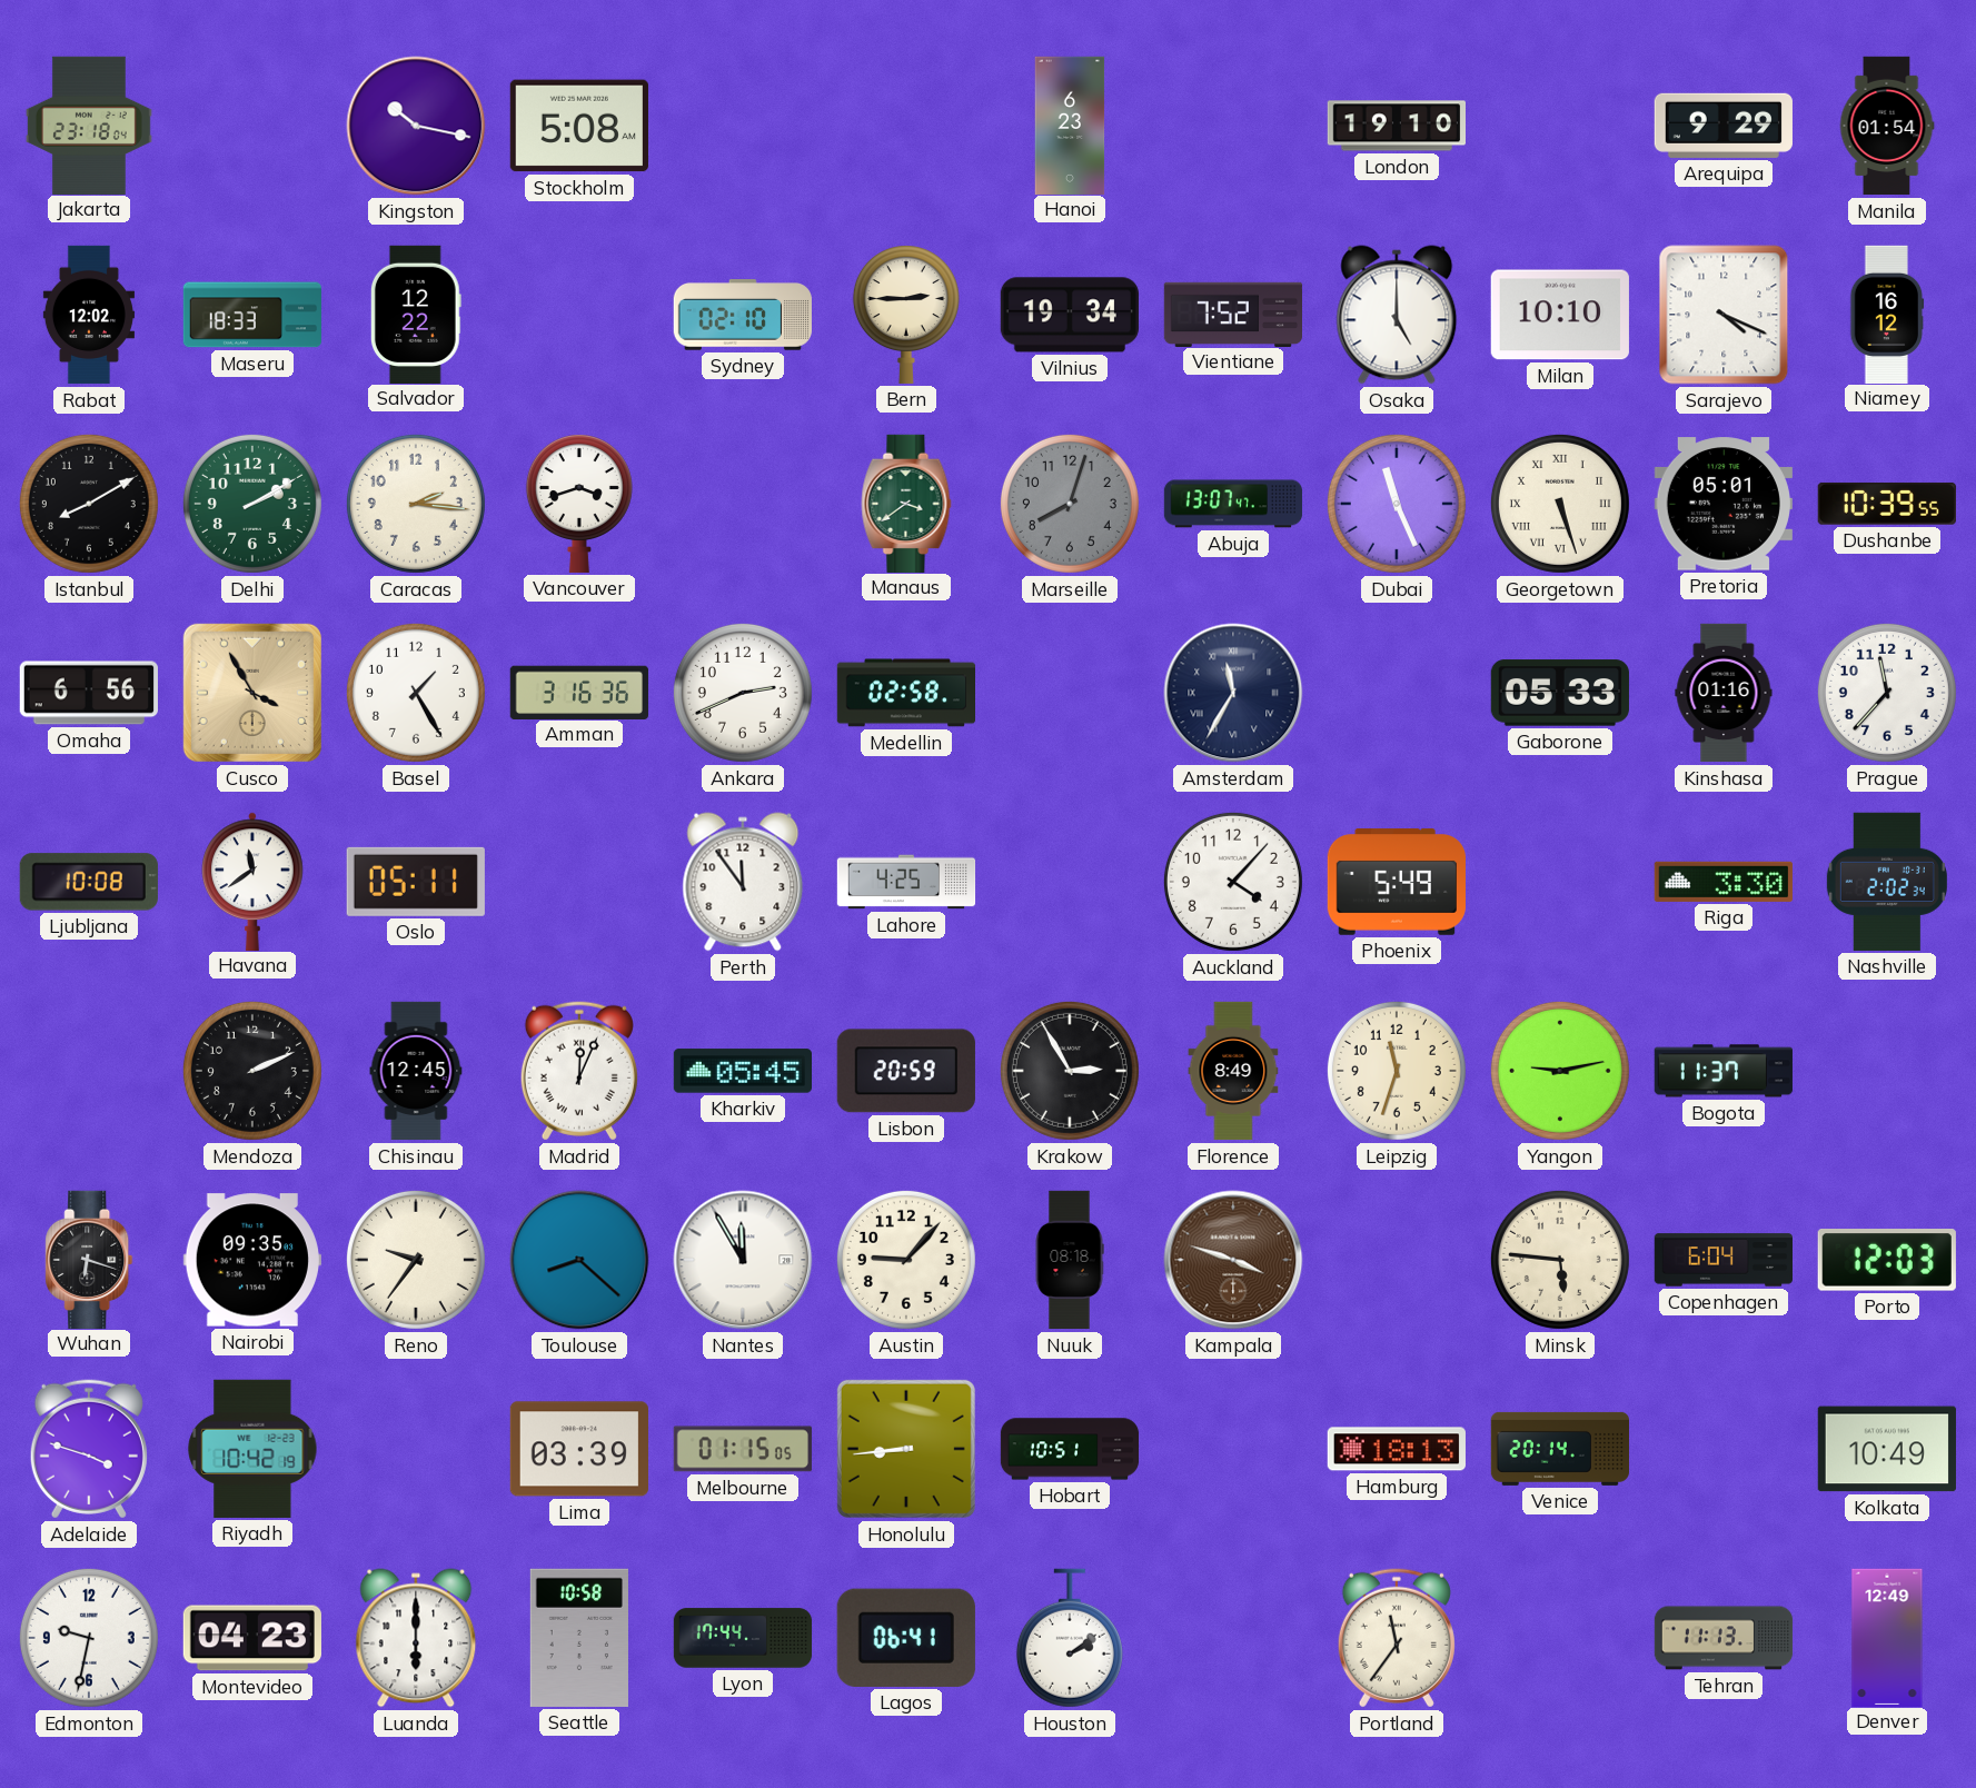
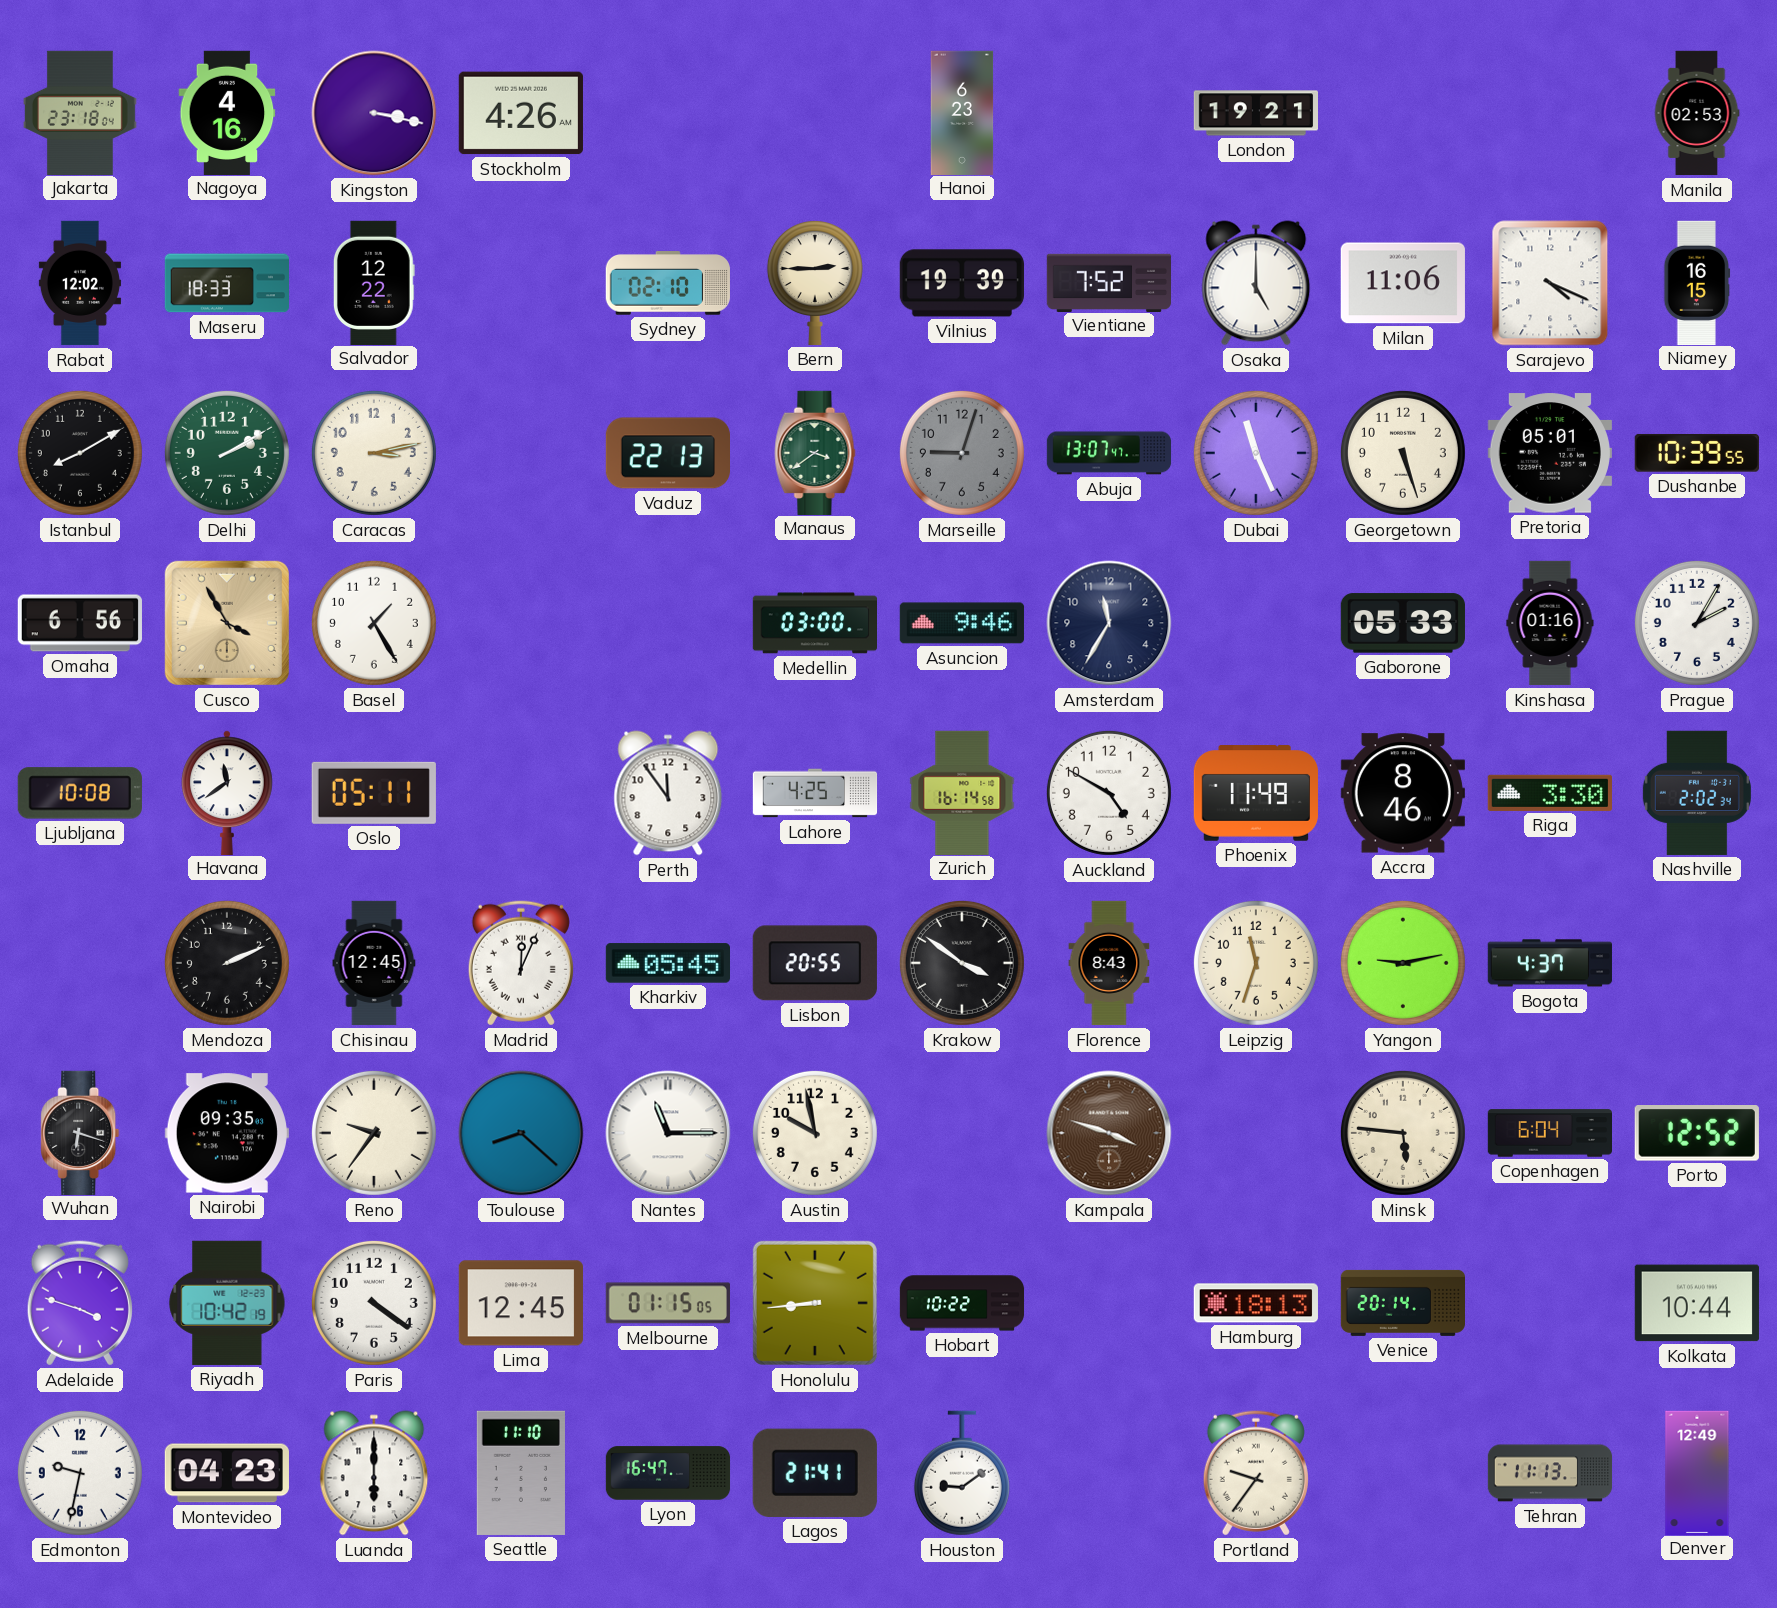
Nagoya: none -> 4:16
Kingston: 10:17 -> 3:17
Stockholm: 5:08 -> 4:26
London: 19:10 -> 19:21
Arequipa: 9:29 -> none
Manila: 01:54 -> 02:53
Vilnius: 19:34 -> 19:39
Milan: 10:10 -> 11:06
Niamey: 16:12 -> 16:15
Caracas: 2:16 -> 3:13
Vancouver: 3:42 -> none
Vaduz: none -> 22:13
Marseille: 8:03 -> 9:03
Georgetown numerals: Roman -> Arabic
Amman: 3:16 -> none
Ankara: 2:41 -> none
Medellin: 02:58 -> 03:00
Asuncion: none -> 9:46
Amsterdam numerals: Roman -> Arabic
Prague: 11:37 -> 2:05
Zurich: none -> 16:14
Auckland: 4:07 -> 4:50
Phoenix: 5:49 -> 11:49
Accra: none -> 8:46
Lisbon: 20:59 -> 20:55
Krakow: 2:55 -> 3:51
Florence: 8:49 -> 8:43
Bogota: 11:37 -> 4:37
Nantes: 11:55 -> 11:15
Austin: 9:07 -> 9:58
Nuuk: 08:18 -> none
Porto: 12:03 -> 12:52
Paris: none -> 4:21
Lima: 03:39 -> 12:45
Hobart: 10:51 -> 10:22
Kolkata: 10:49 -> 10:44
Seattle: 10:58 -> 11:10
Lyon: 17:44 -> 16:47
Lagos: 06:41 -> 21:41
Houston: 2:09 -> 9:09
Portland: 11:36 -> 9:36
